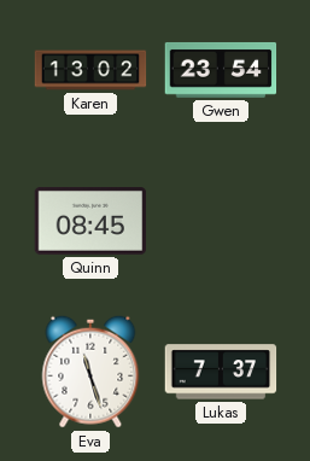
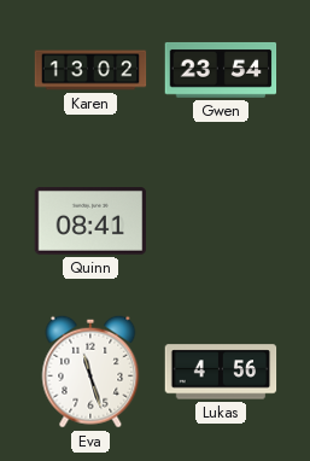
Quinn: 08:45 -> 08:41
Lukas: 7:37 -> 4:56
